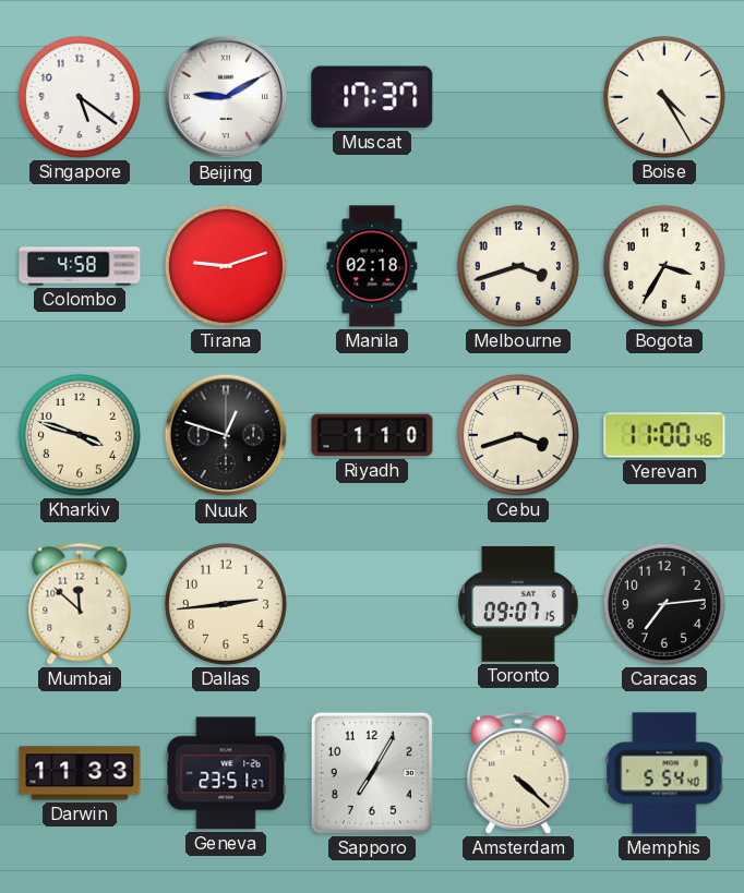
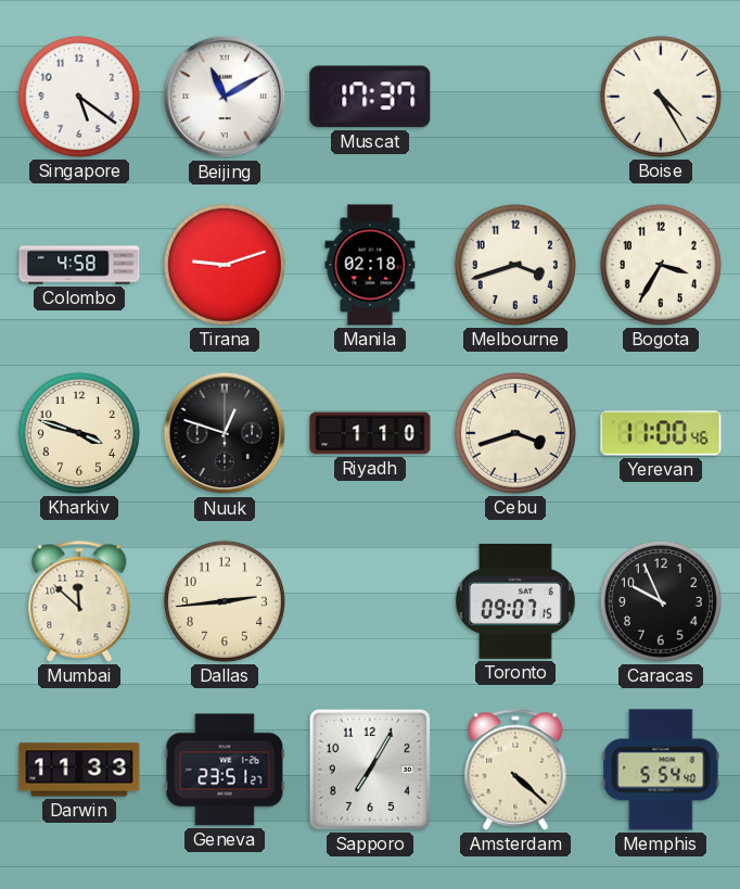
Beijing: 9:10 -> 11:10
Caracas: 7:14 -> 9:56
